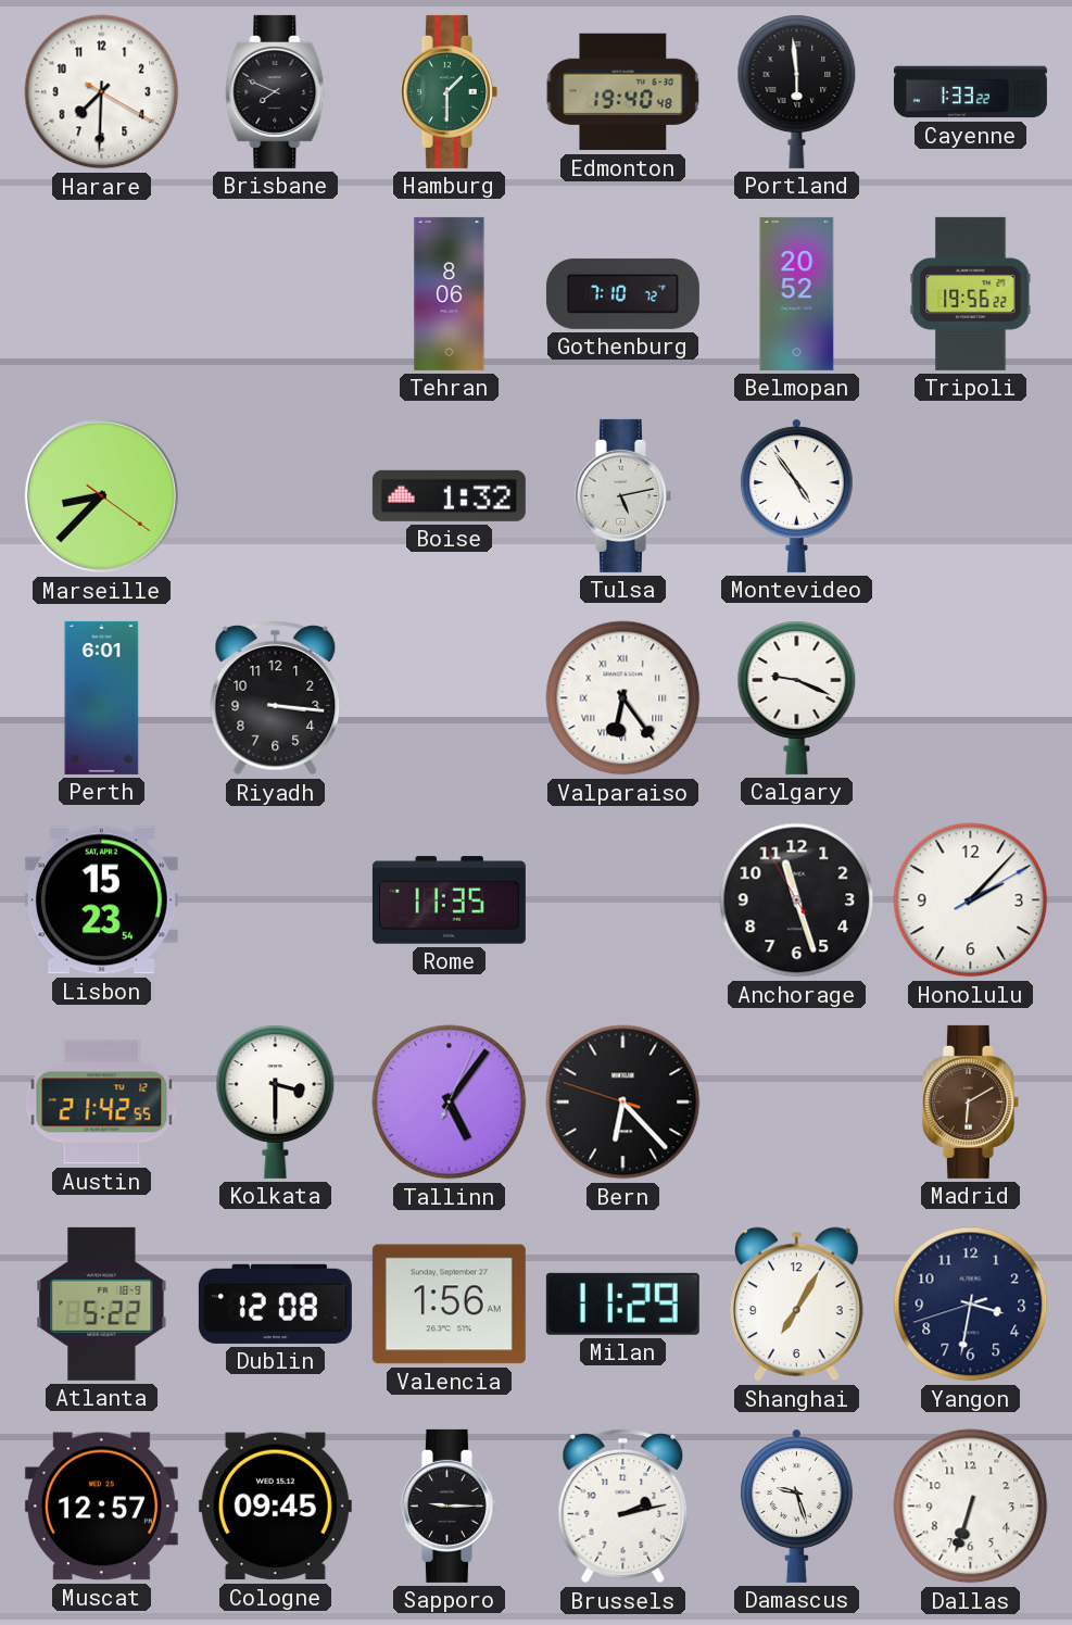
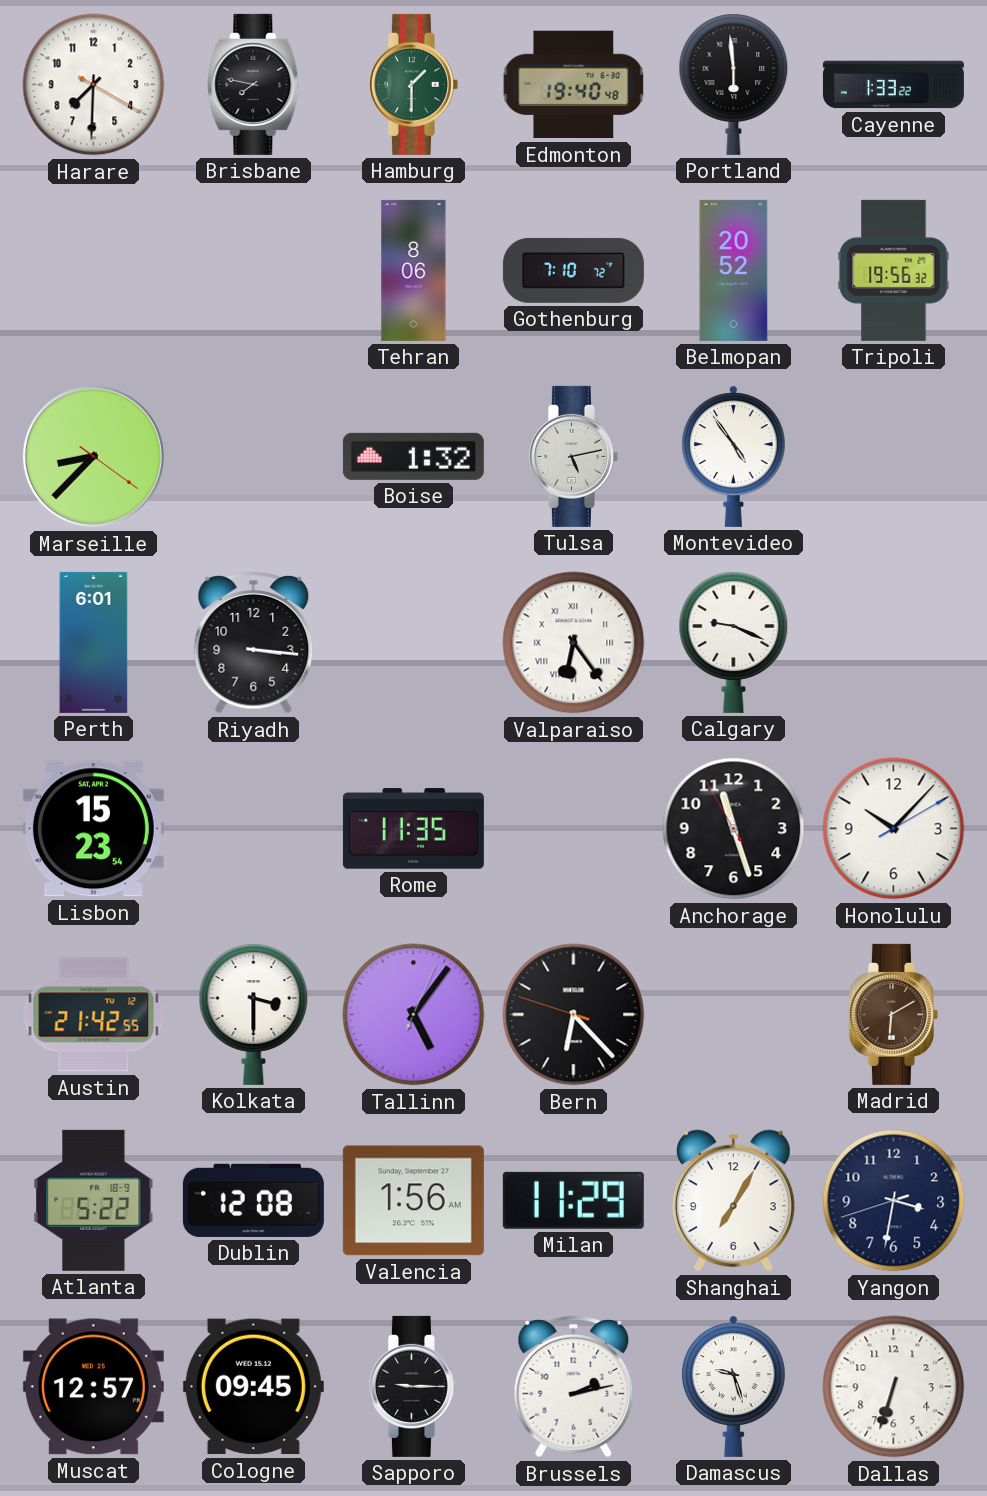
Brisbane: 7:49 -> 7:47
Tripoli: 19:56:22 -> 19:56:32
Honolulu: 2:07 -> 10:07
